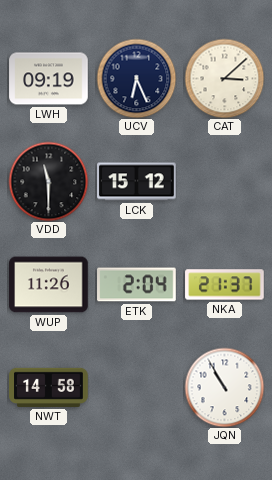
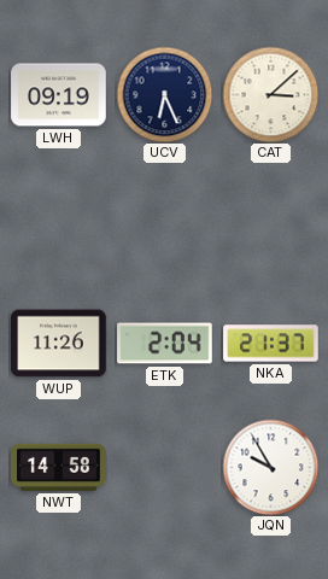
VDD: 11:30 -> none
LCK: 15:12 -> none
JQN: 10:55 -> 9:55
